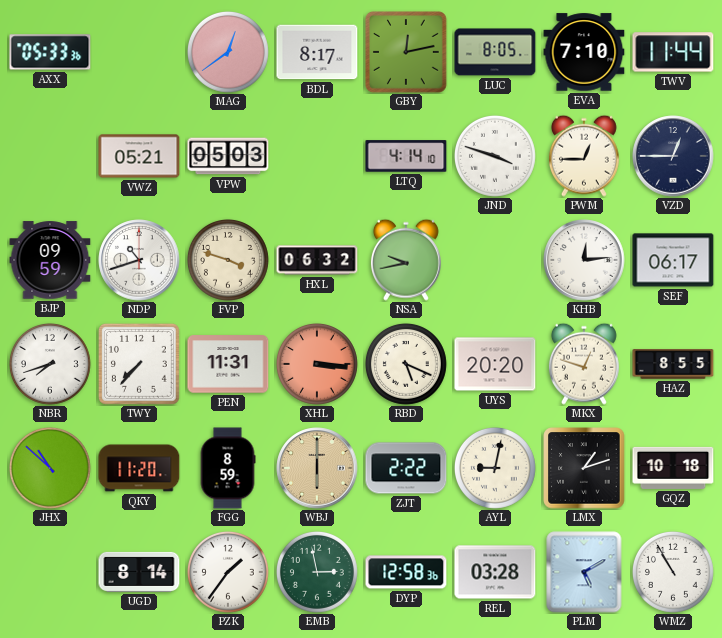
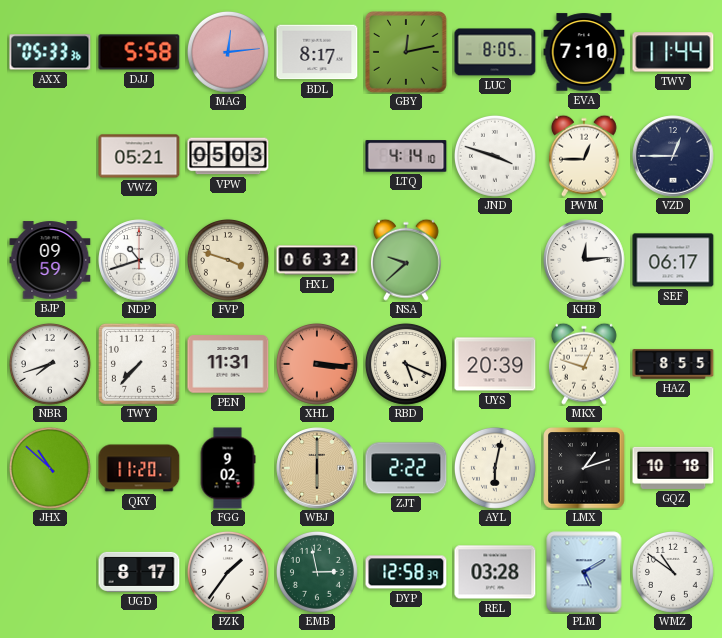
DJJ: none -> 5:58
MAG: 12:39 -> 12:14
NSA: 9:43 -> 9:38
UYS: 20:20 -> 20:39
FGG: 8:59 -> 9:02
AYL: 9:02 -> 6:02
UGD: 8:14 -> 8:17
DYP: 12:58:36 -> 12:58:39
WMZ: 10:55 -> 10:51
